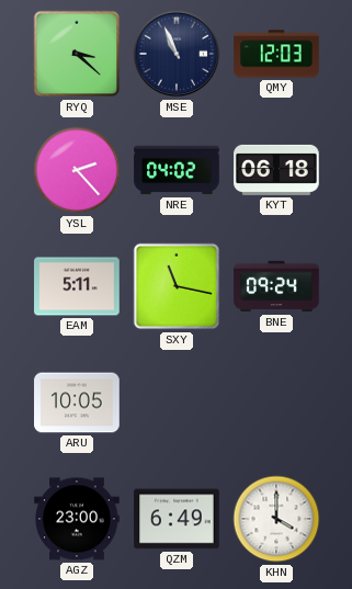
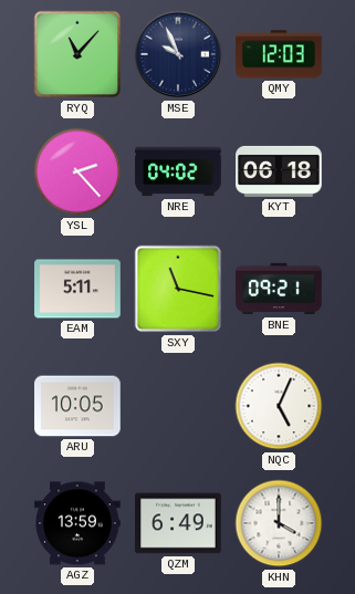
RYQ: 3:22 -> 11:07
MSE: 10:56 -> 9:56
BNE: 09:24 -> 09:21
NQC: none -> 5:04
AGZ: 23:00 -> 13:59
